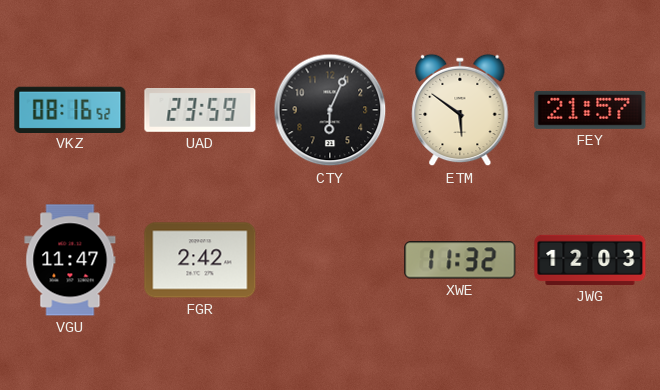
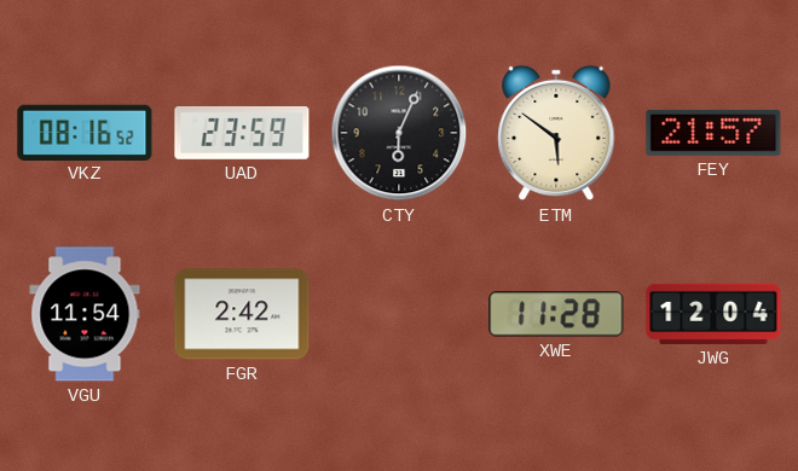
VGU: 11:47 -> 11:54
XWE: 11:32 -> 11:28
JWG: 12:03 -> 12:04
